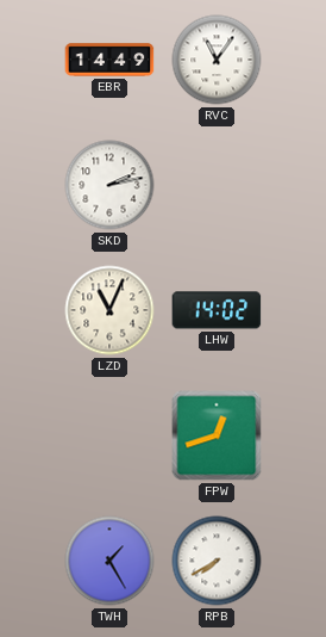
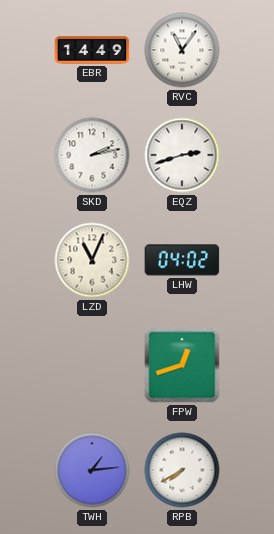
EQZ: none -> 2:42
LHW: 14:02 -> 04:02
TWH: 1:25 -> 1:14
